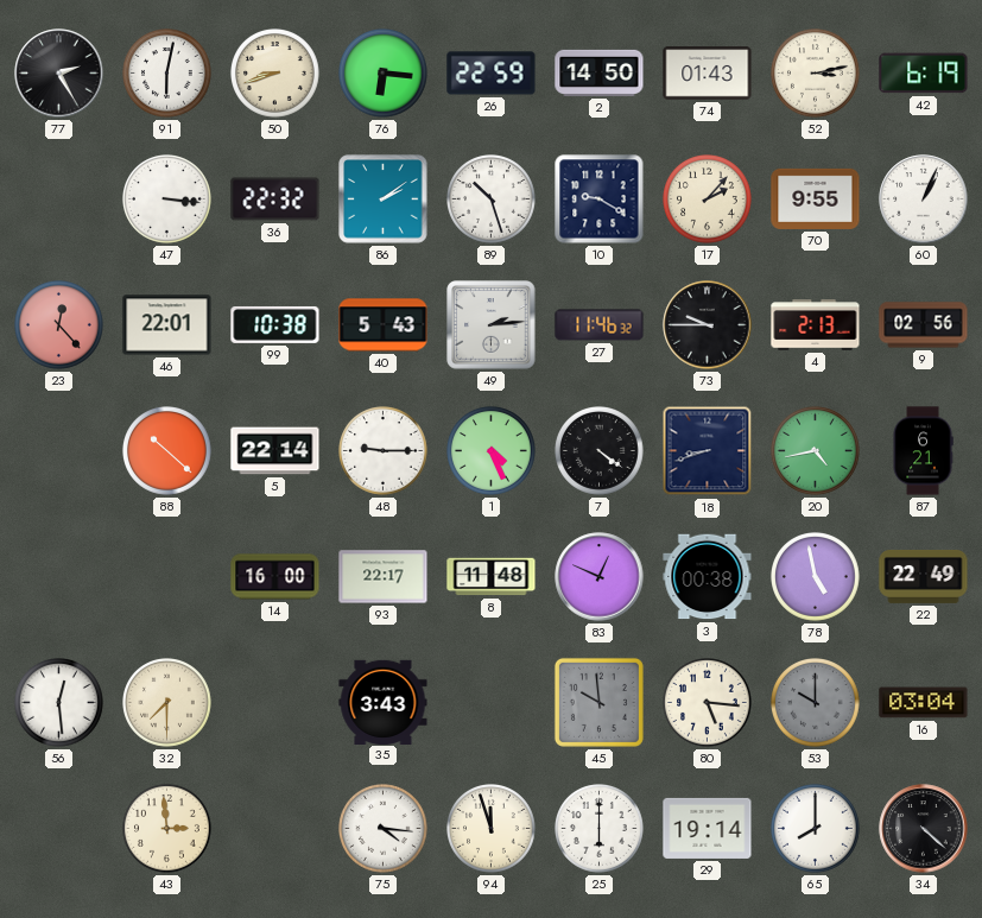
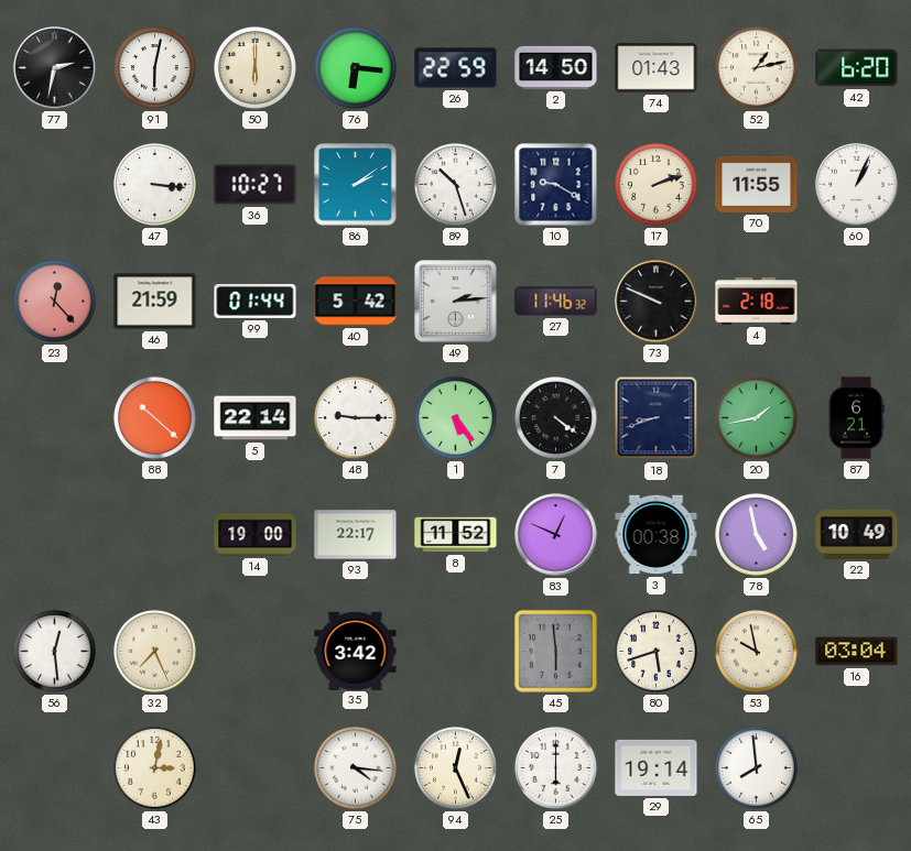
77: 2:25 -> 2:32
50: 8:42 -> 6:00
52: 3:13 -> 1:13
42: 6:19 -> 6:20
36: 22:32 -> 10:27
17: 2:07 -> 2:12
70: 9:55 -> 11:55
46: 22:01 -> 21:59
99: 10:38 -> 01:44
40: 5:43 -> 5:42
73: 9:45 -> 9:49
4: 2:13 -> 2:18
9: 02:56 -> none
1: 4:26 -> 5:24
20: 4:43 -> 1:43
14: 16:00 -> 19:00
8: 11:48 -> 11:52
22: 22:49 -> 10:49
32: 7:30 -> 7:26
35: 3:43 -> 3:42
45: 9:59 -> 5:59
80: 5:16 -> 5:42
53: 10:00 -> 9:58
53 dial: grey -> cream
43: 2:59 -> 3:02
94: 11:57 -> 12:26
65: 8:00 -> 7:59
34: 4:22 -> none
